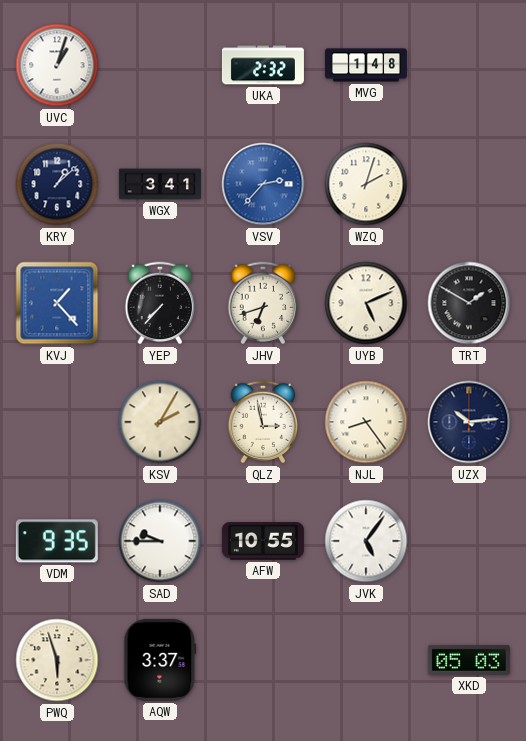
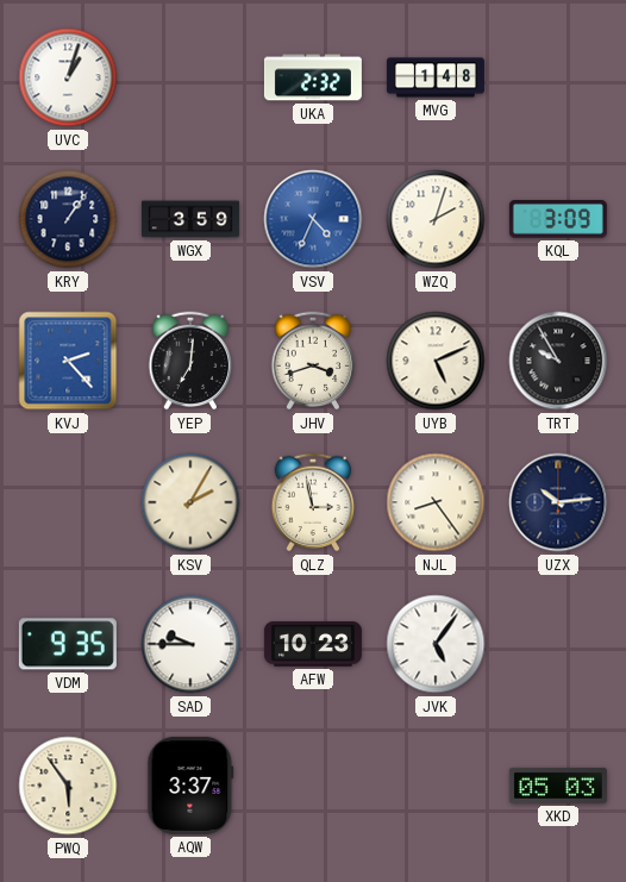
KRY: 1:08 -> 1:06
WGX: 3:41 -> 3:59
VSV: 2:37 -> 4:34
KQL: none -> 3:09
KVJ: 1:23 -> 2:23
YEP: 7:37 -> 7:01
JHV: 6:42 -> 3:42
TRT: 1:50 -> 9:55
AFW: 10:55 -> 10:23
PWQ: 5:57 -> 5:54
